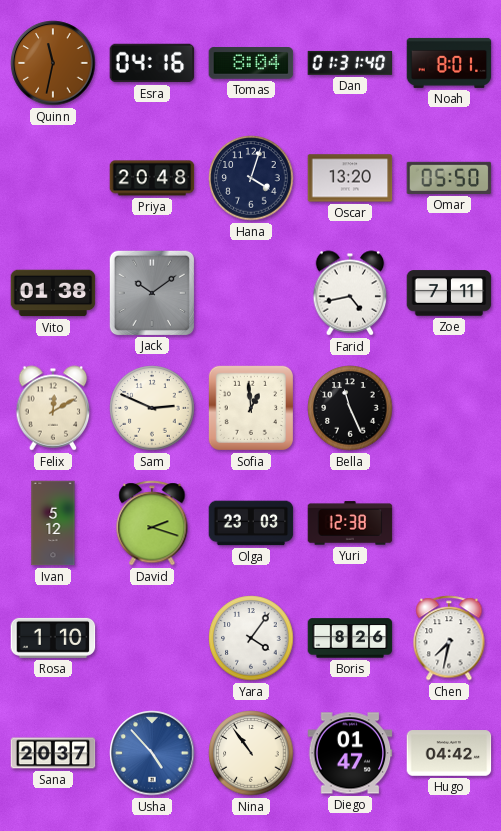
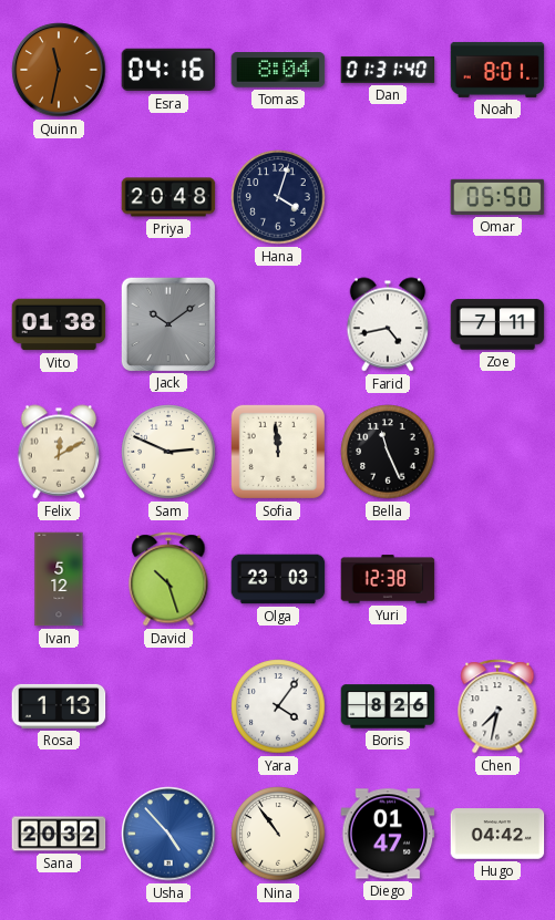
Oscar: 13:20 -> none
Sofia: 12:59 -> 11:59
David: 2:18 -> 10:27
Rosa: 1:10 -> 1:13
Sana: 20:37 -> 20:32
